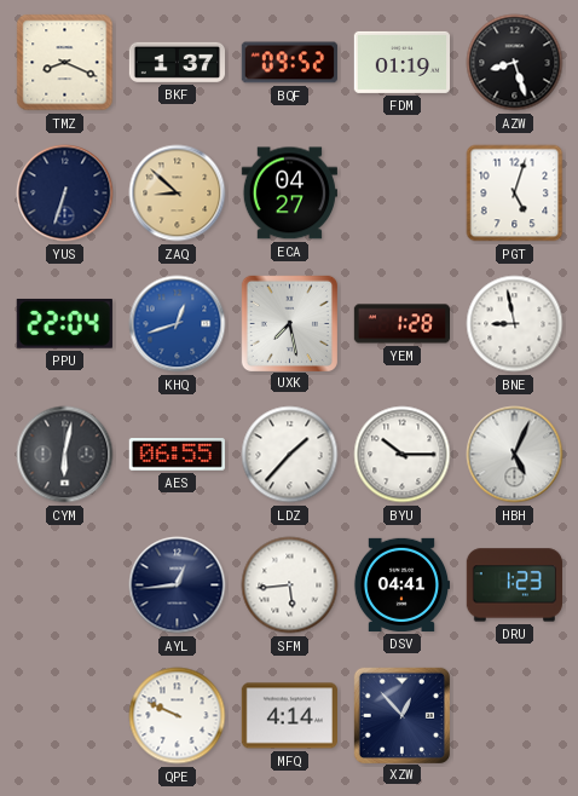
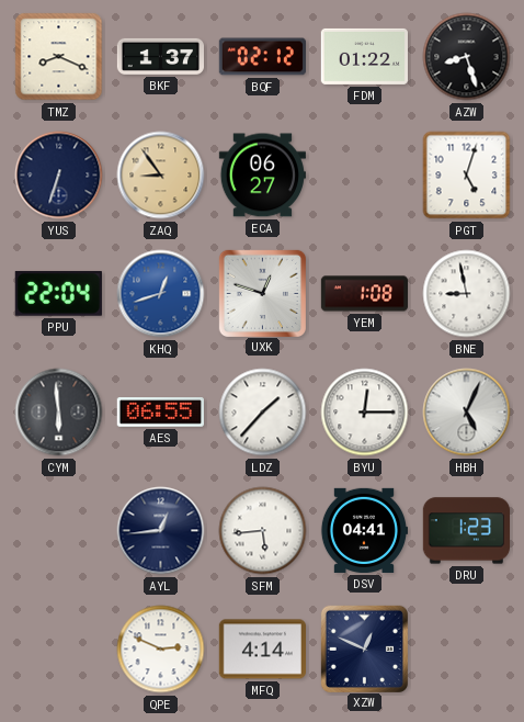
BQF: 09:52 -> 02:12
FDM: 01:19 -> 01:22
ZAQ: 8:52 -> 8:54
ECA: 04:27 -> 06:27
UXK: 7:28 -> 12:48
YEM: 1:28 -> 1:08
CYM: 6:02 -> 5:59
BYU: 10:15 -> 12:15
QPE: 9:49 -> 2:49
XZW: 12:53 -> 12:49
